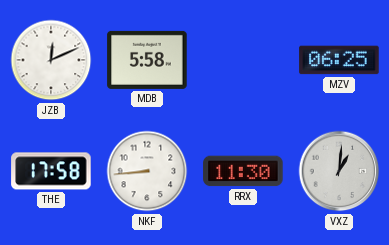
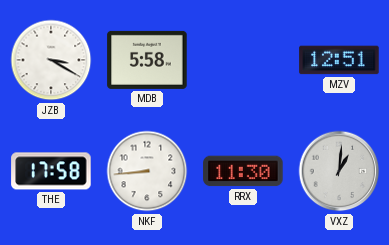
JZB: 12:11 -> 3:20
MZV: 06:25 -> 12:51
